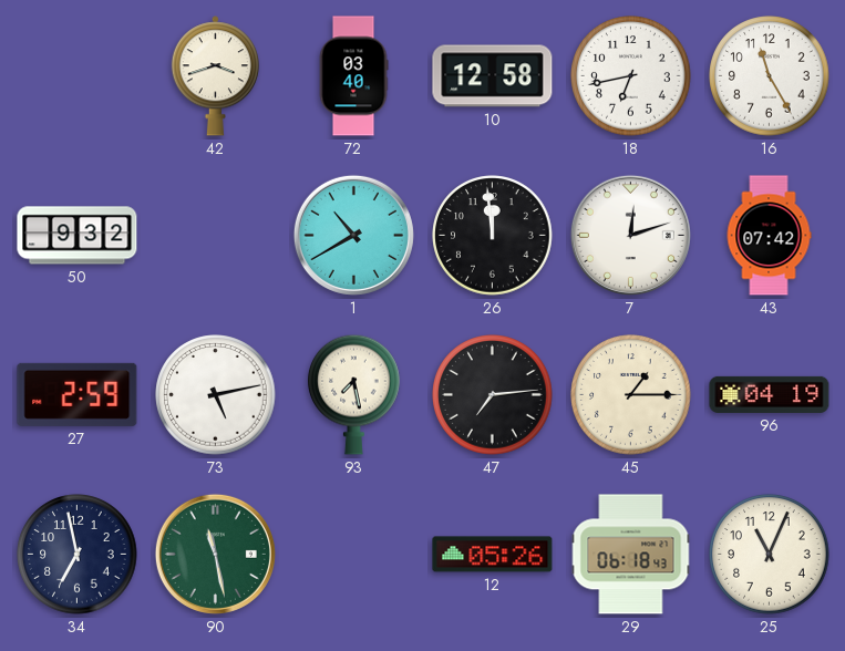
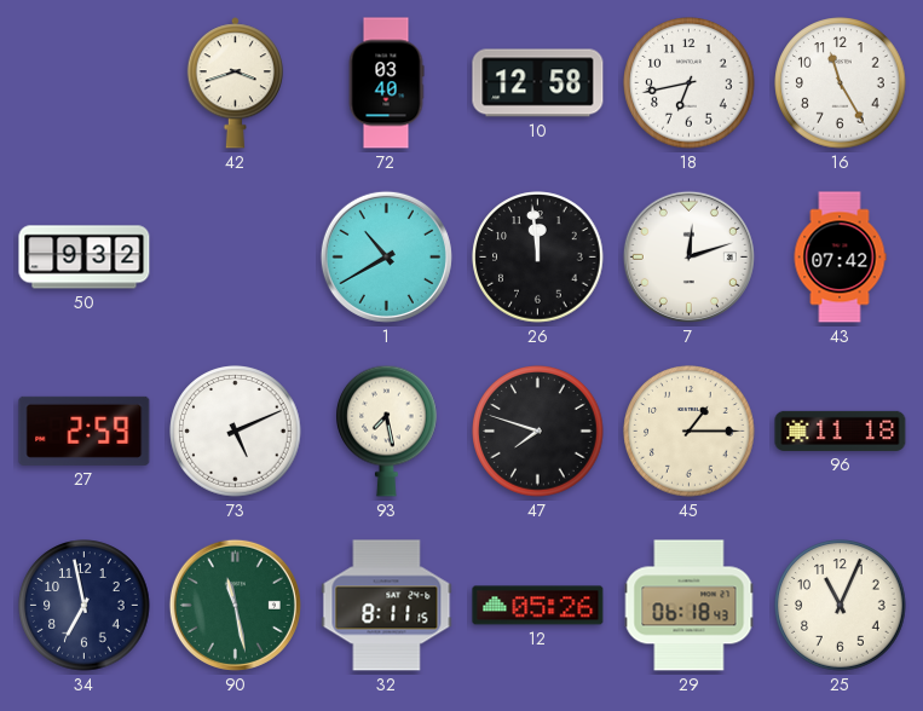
73: 5:13 -> 5:11
47: 7:14 -> 7:48
96: 04:19 -> 11:18
32: none -> 8:11
